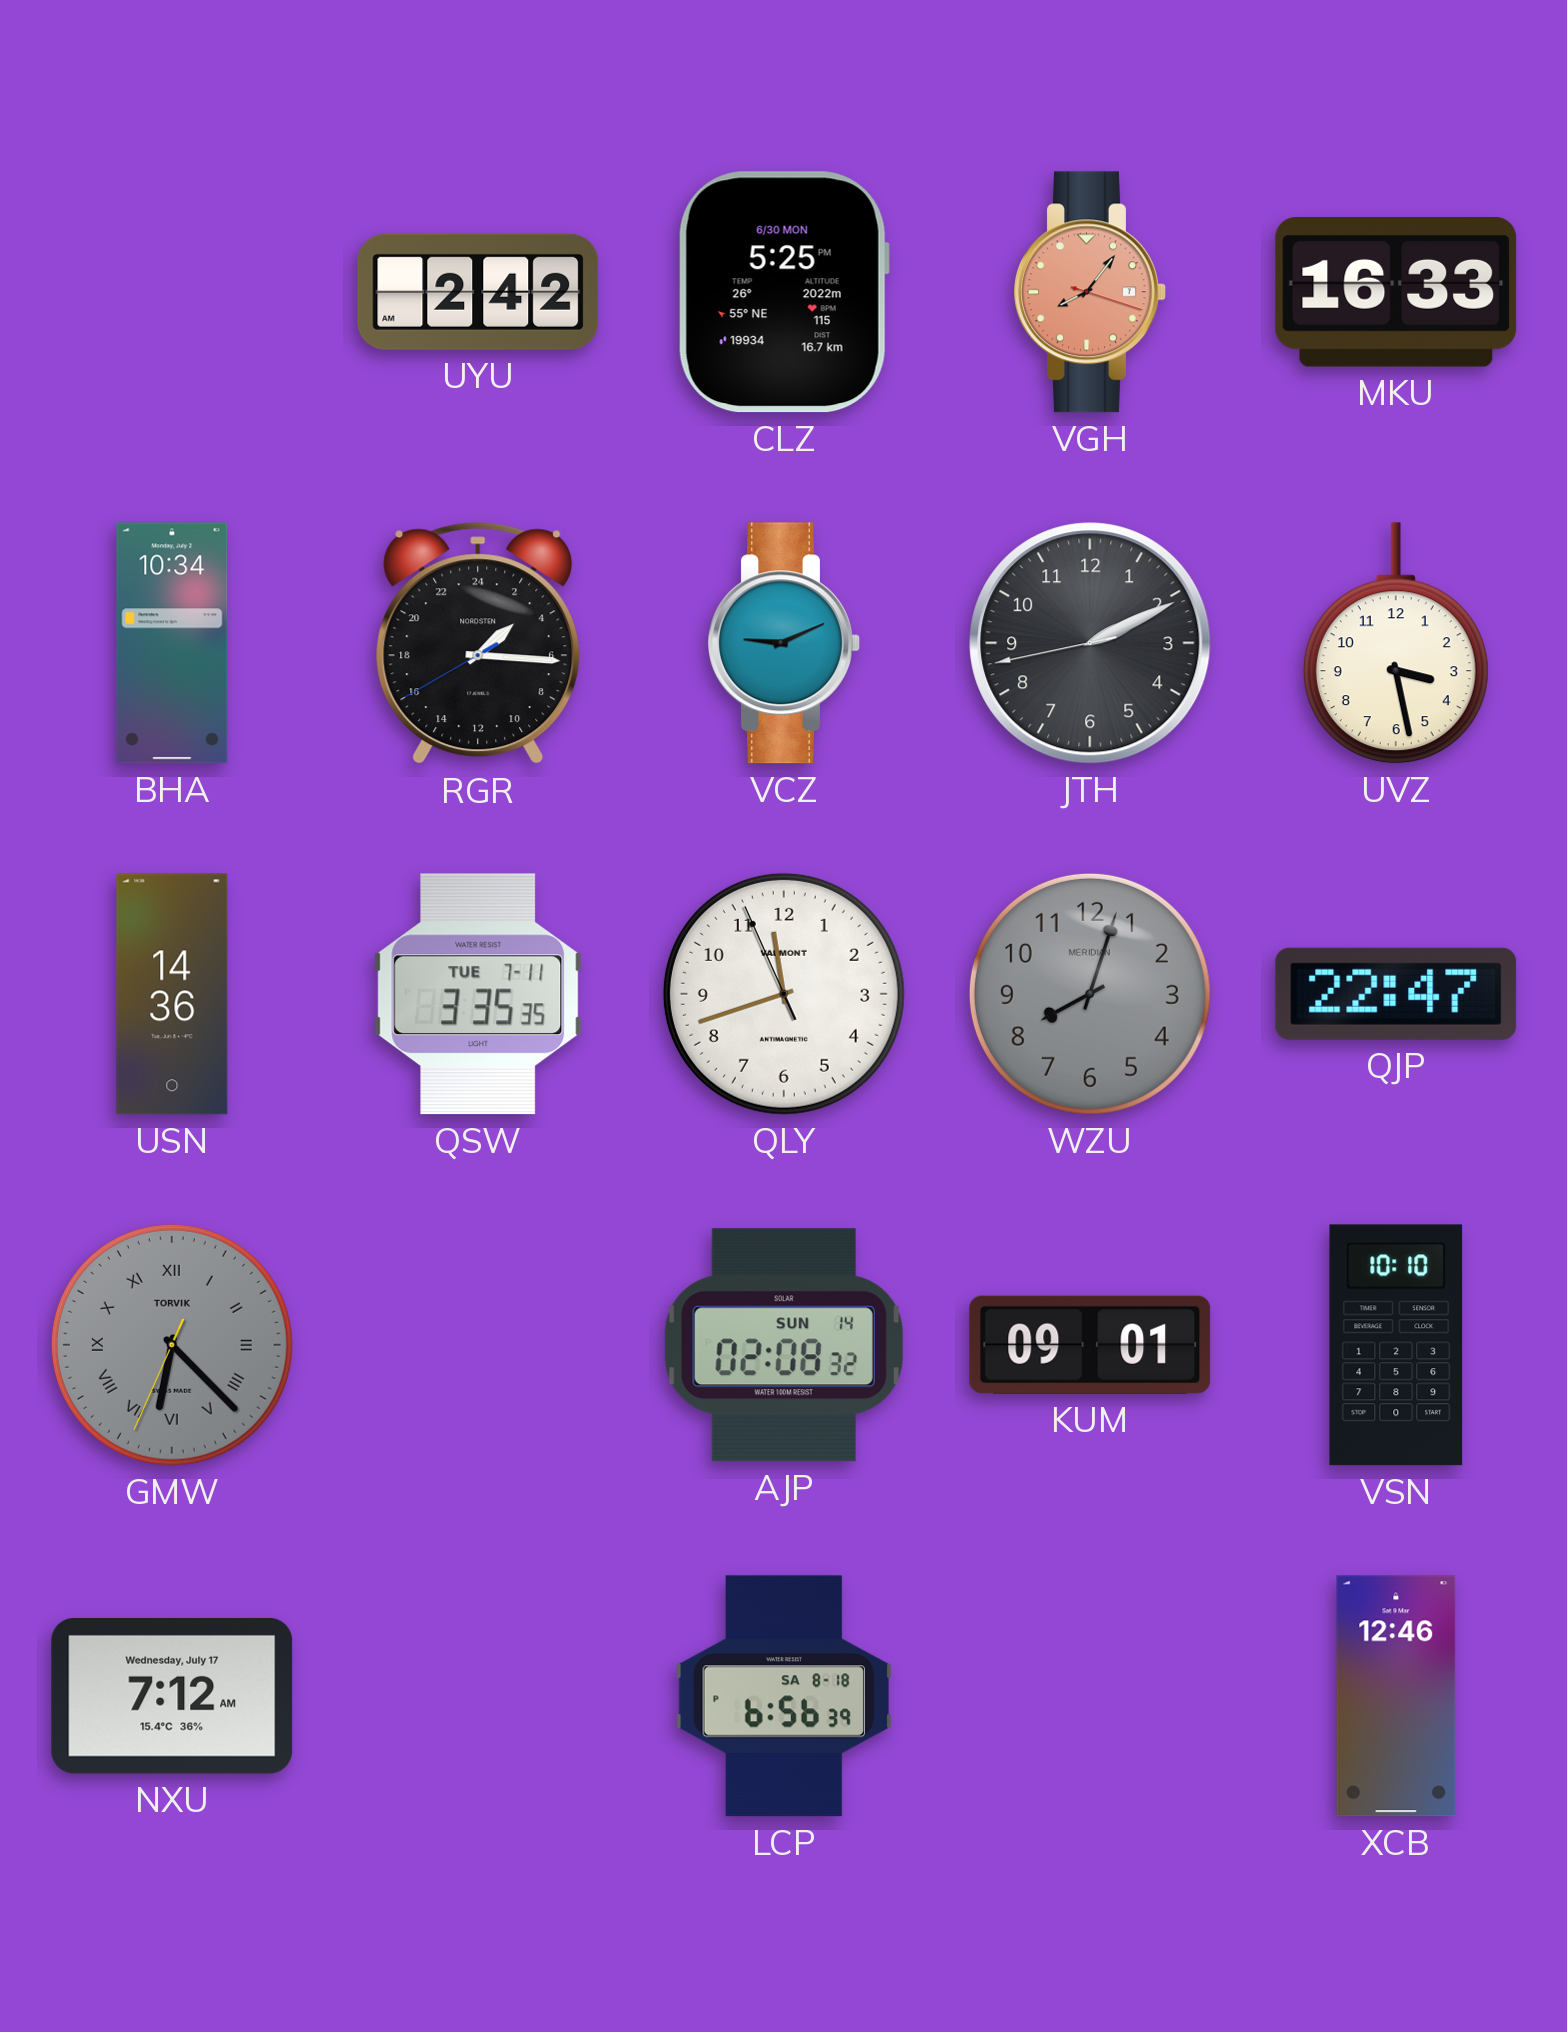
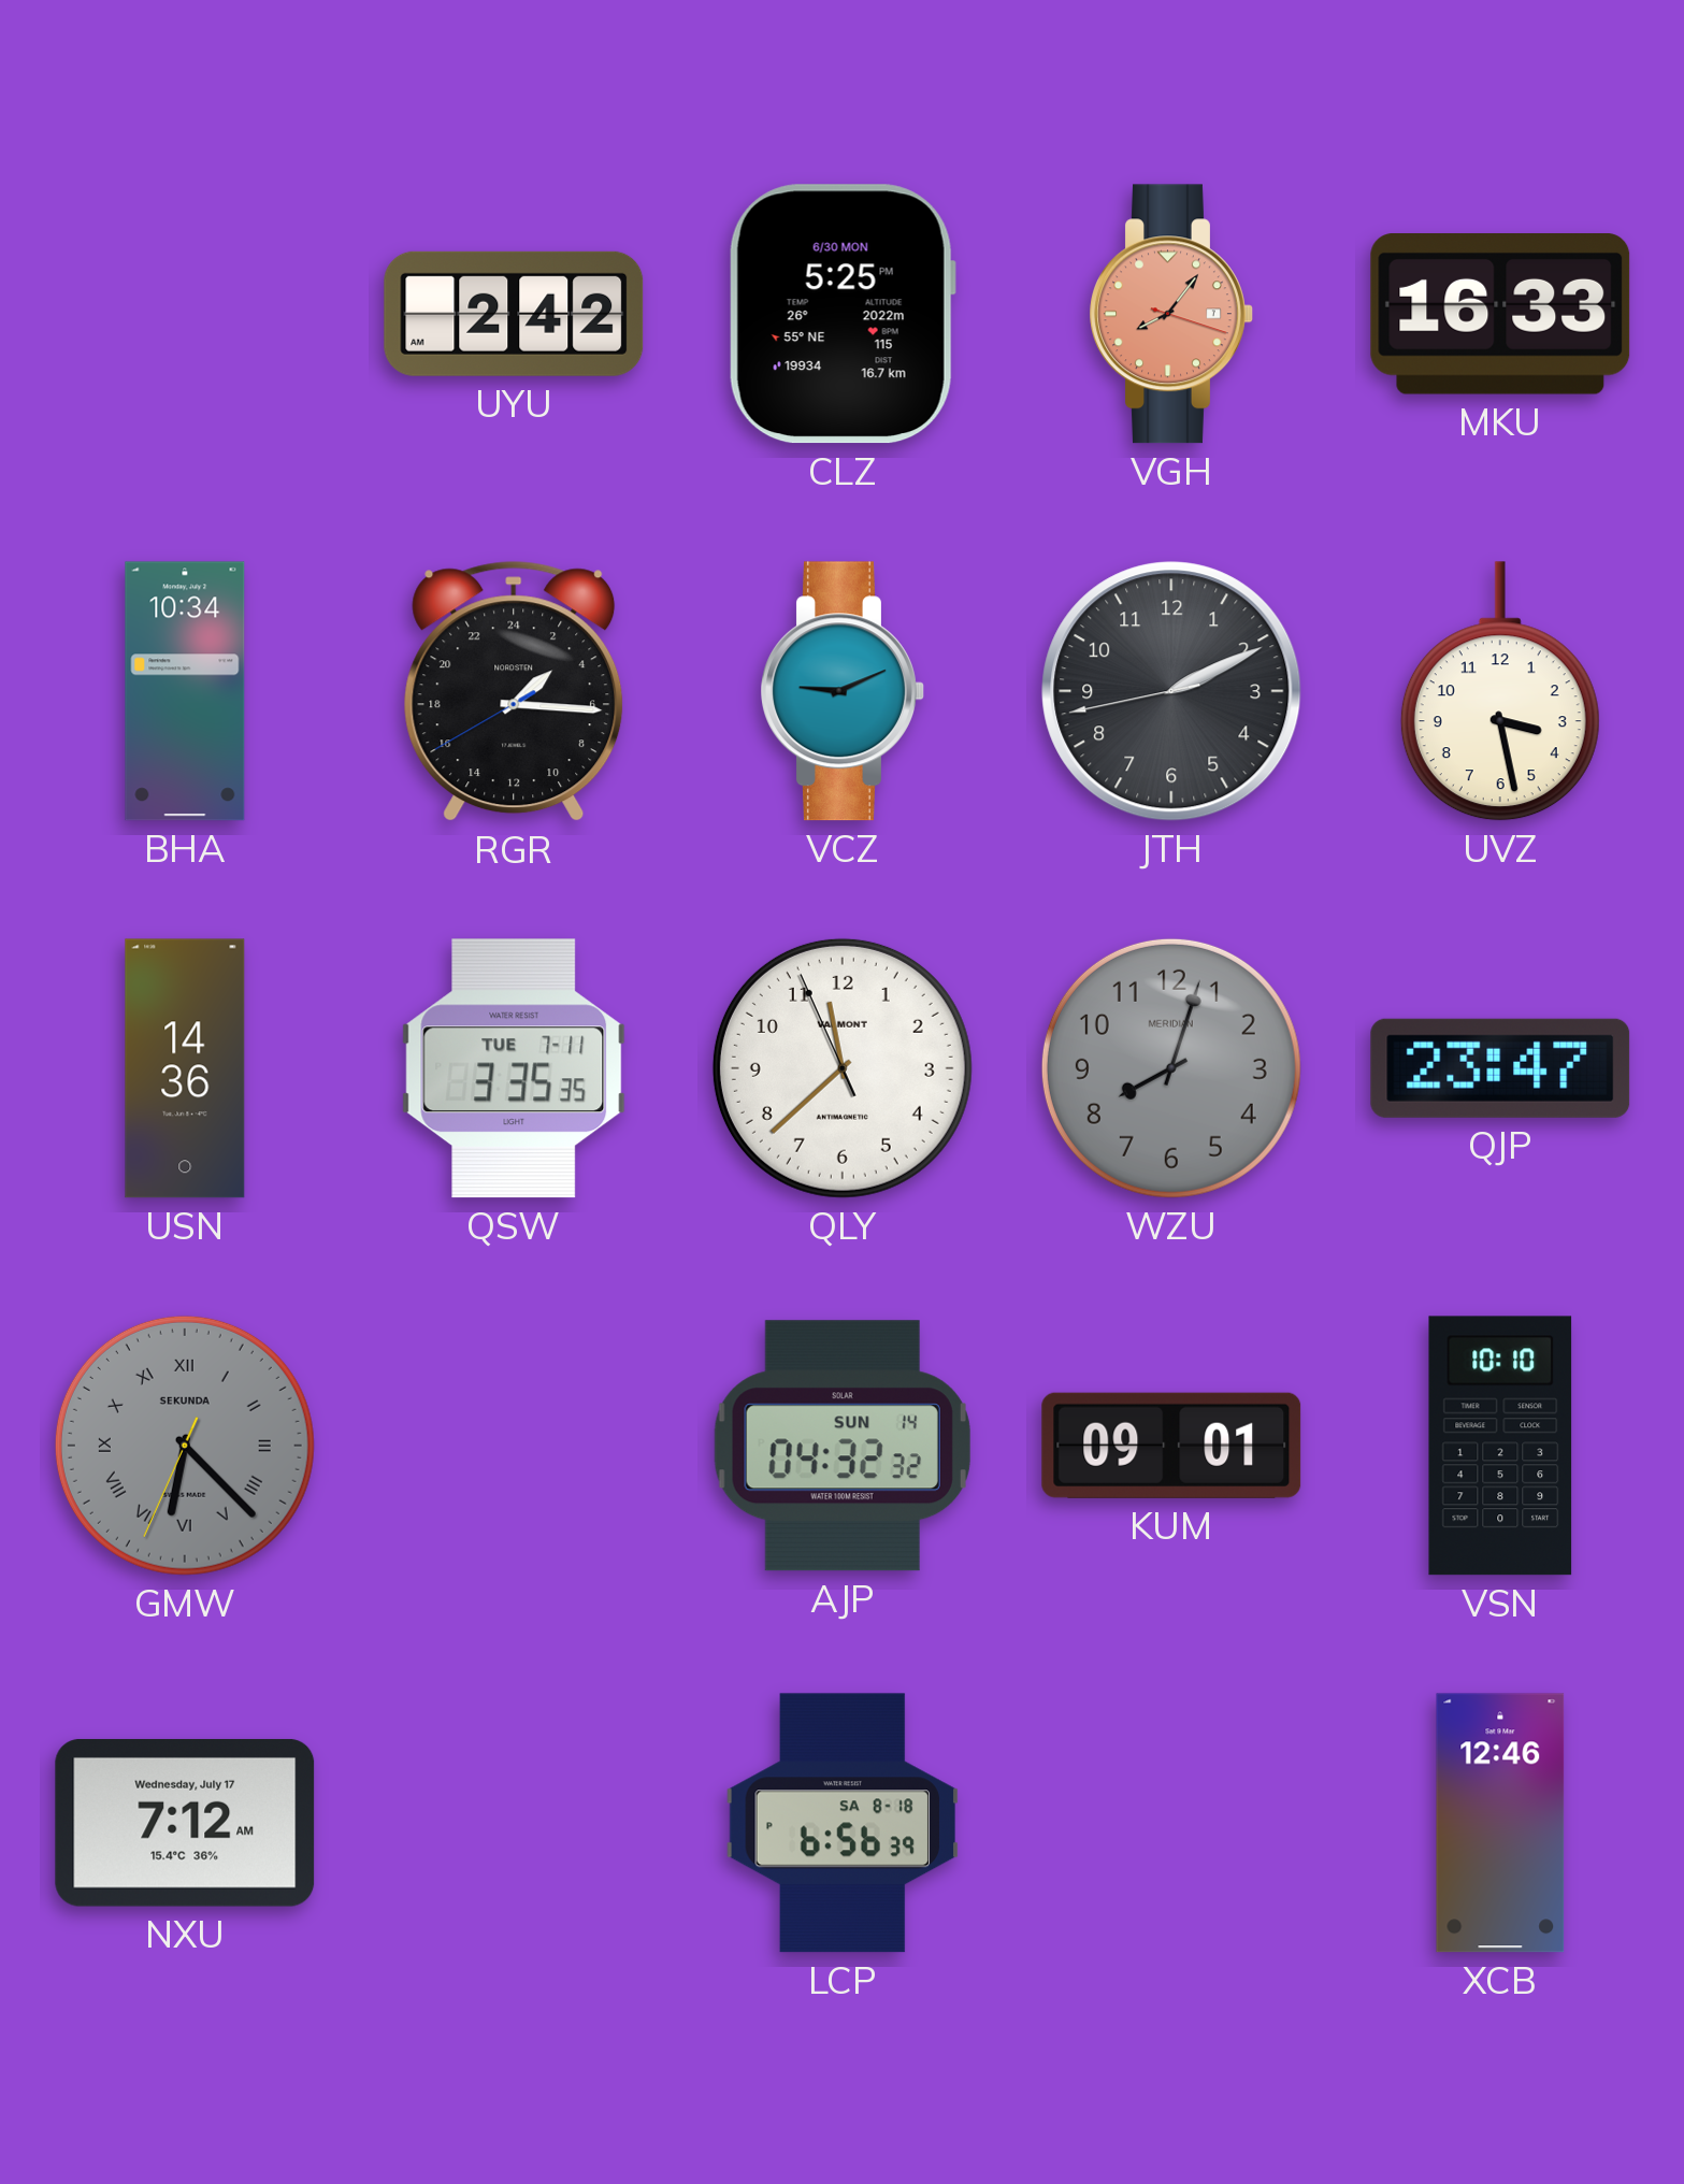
QLY: 11:41 -> 11:37
QJP: 22:47 -> 23:47
GMW brand: TORVIK -> SEKUNDA
AJP: 02:08 -> 04:32
